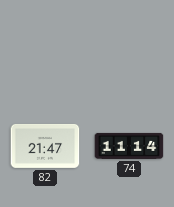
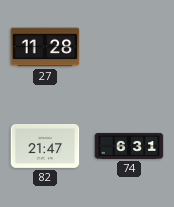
27: none -> 11:28
74: 11:14 -> 6:31
